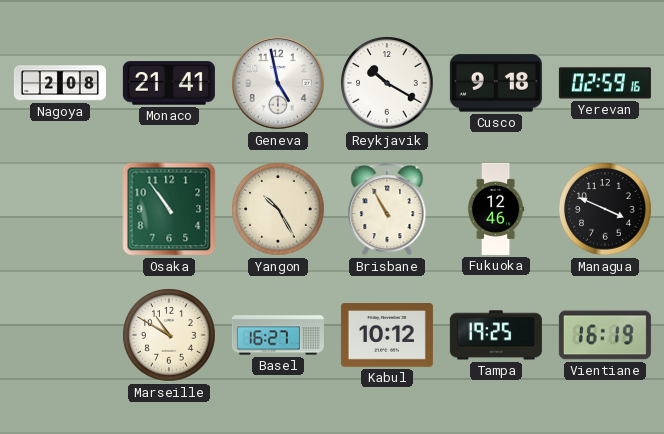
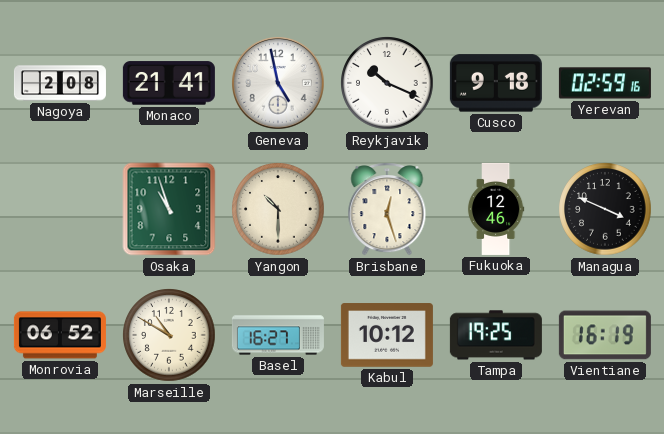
Reykjavik: 10:20 -> 10:19
Osaka: 10:54 -> 10:57
Yangon: 10:25 -> 10:30
Brisbane: 10:55 -> 12:27
Monrovia: none -> 06:52
